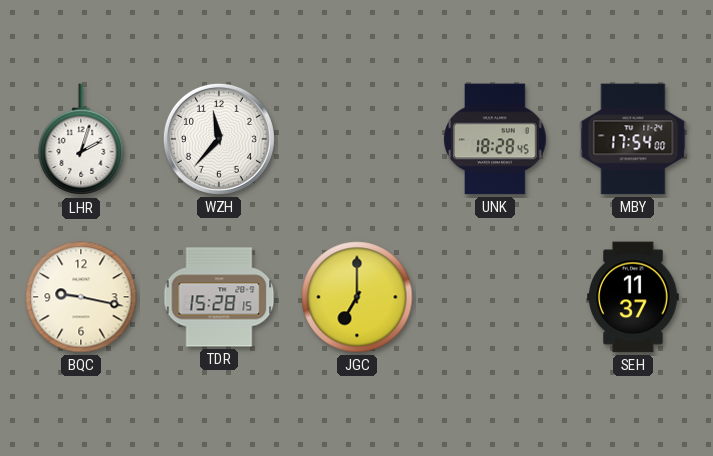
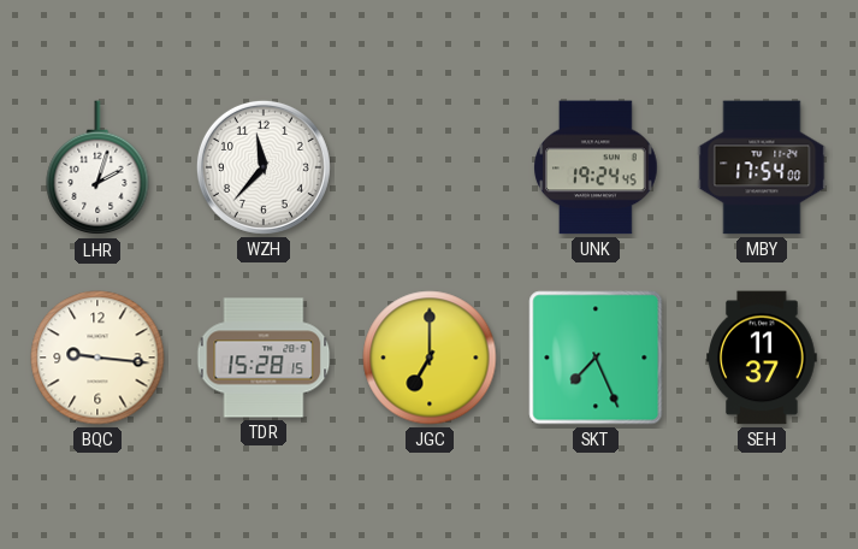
UNK: 18:28 -> 19:24
BQC: 9:17 -> 9:16
SKT: none -> 7:26
